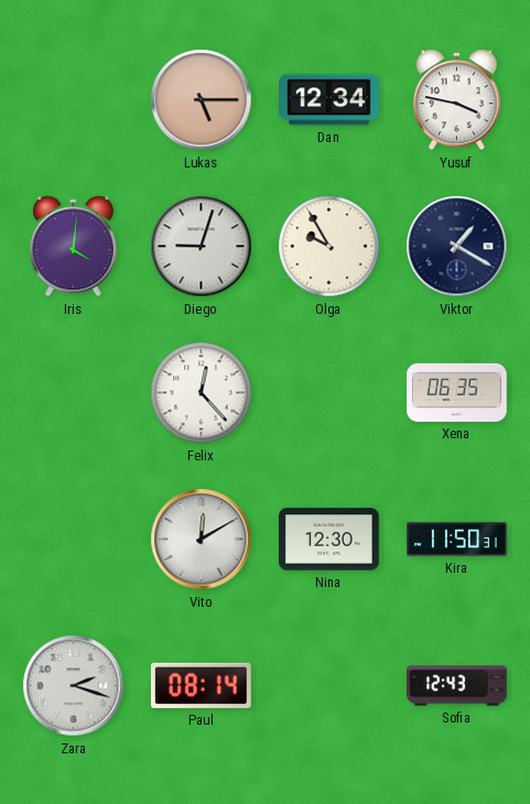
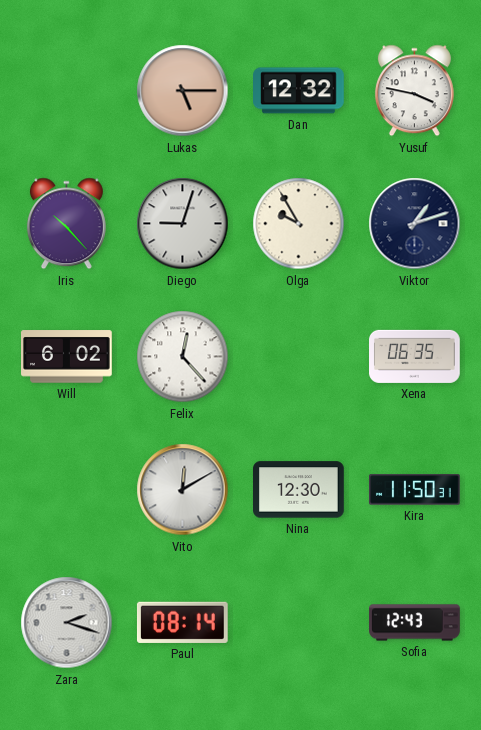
Dan: 12:34 -> 12:32
Iris: 4:01 -> 10:23
Viktor: 1:20 -> 1:12
Will: none -> 6:02
